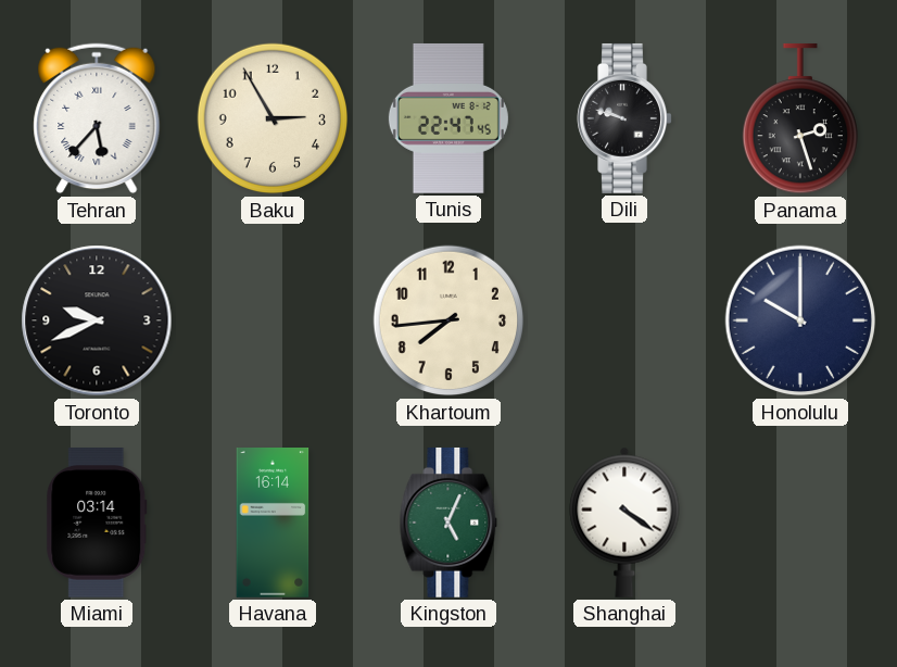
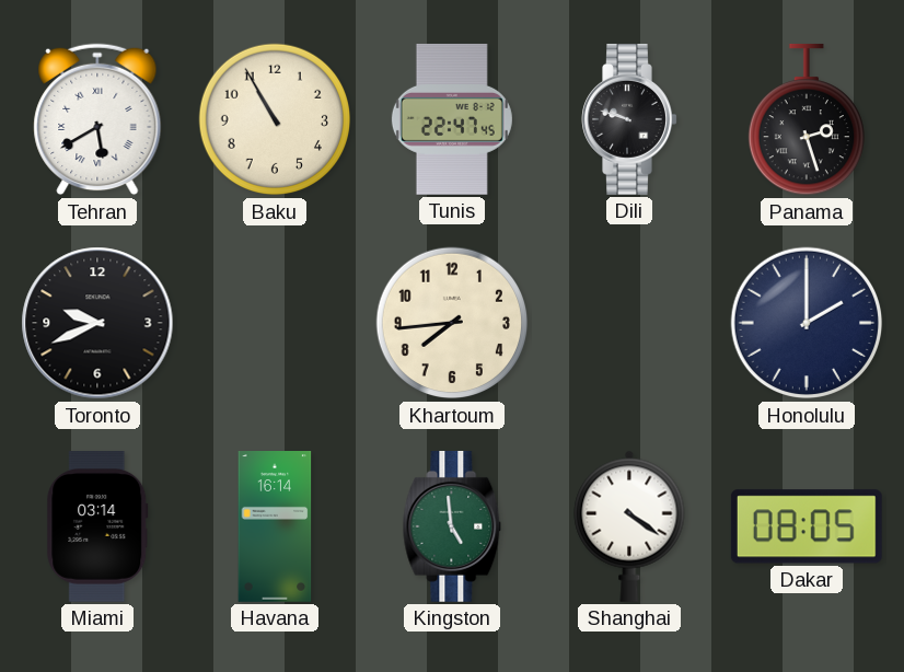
Tehran: 5:37 -> 5:40
Baku: 2:55 -> 10:55
Honolulu: 10:00 -> 2:00
Kingston: 5:04 -> 4:59
Dakar: none -> 08:05
